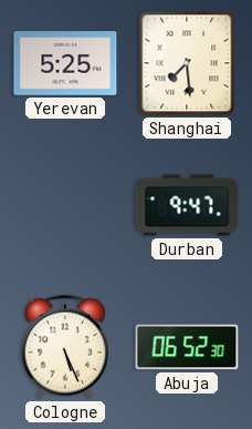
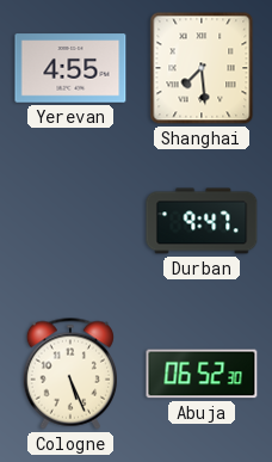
Yerevan: 5:25 -> 4:55
